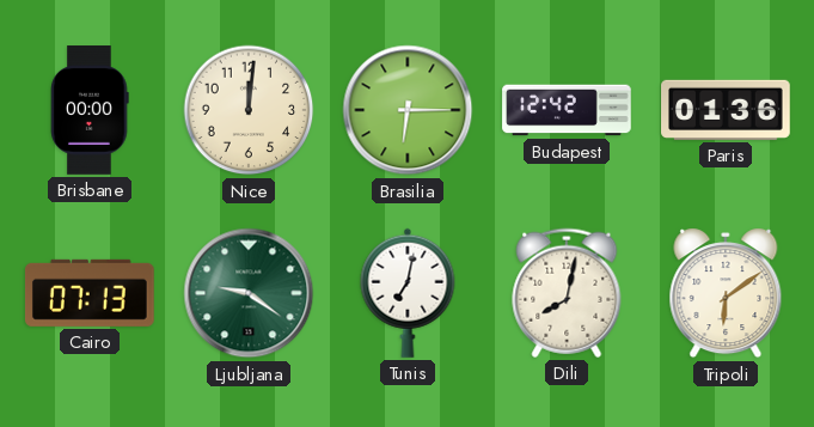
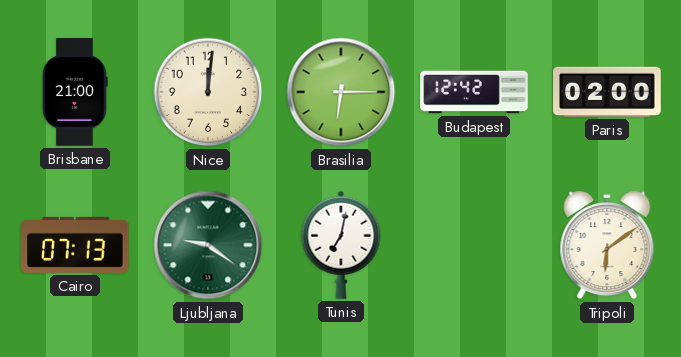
Brisbane: 00:00 -> 21:00
Paris: 01:36 -> 02:00
Dili: 8:02 -> none
